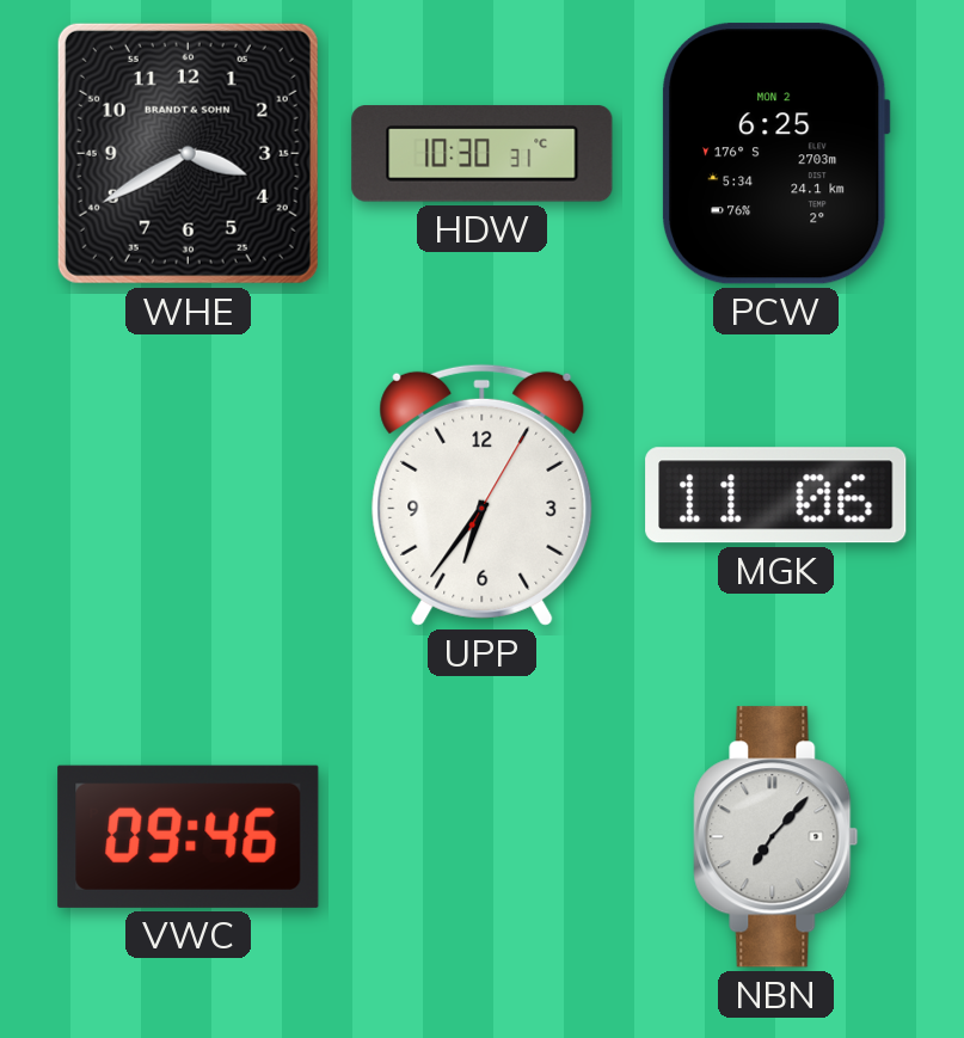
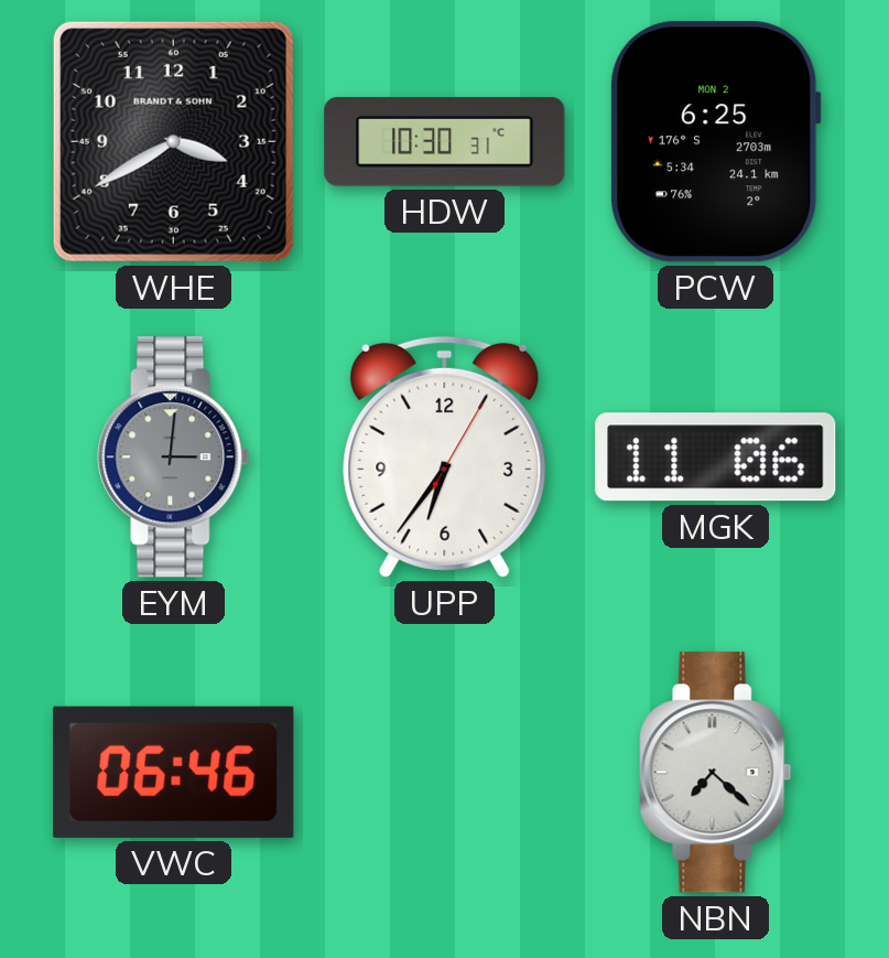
EYM: none -> 3:01
VWC: 09:46 -> 06:46
NBN: 7:07 -> 7:22
